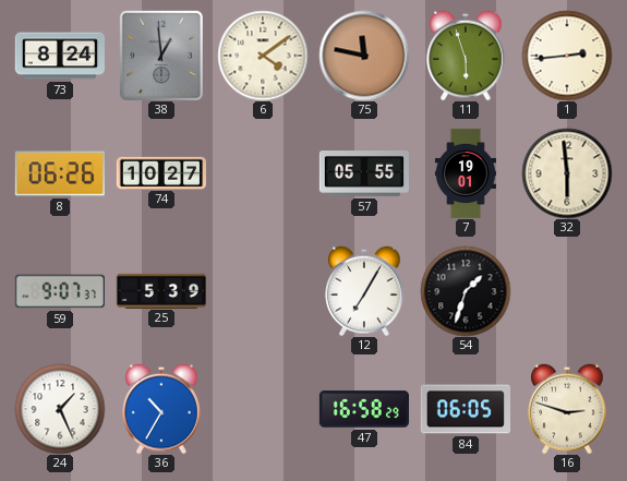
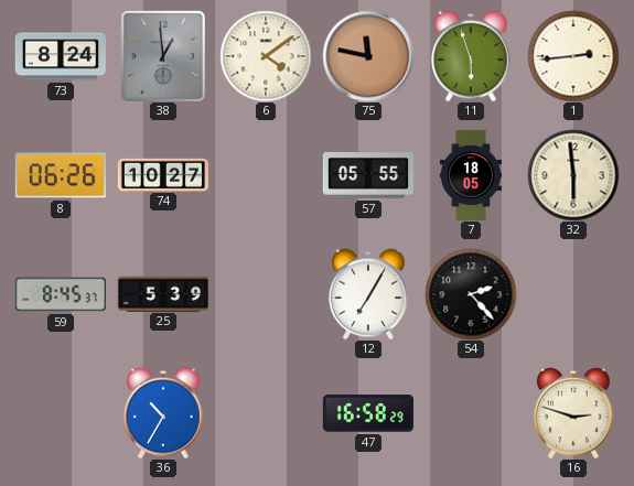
7: 19:01 -> 18:05
59: 9:07 -> 8:45
54: 1:33 -> 2:23
24: 1:26 -> none
84: 06:05 -> none
